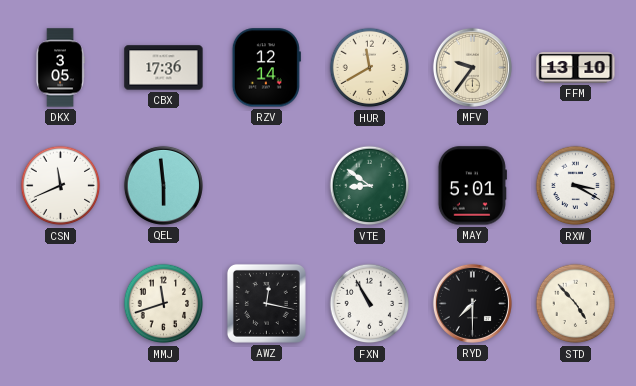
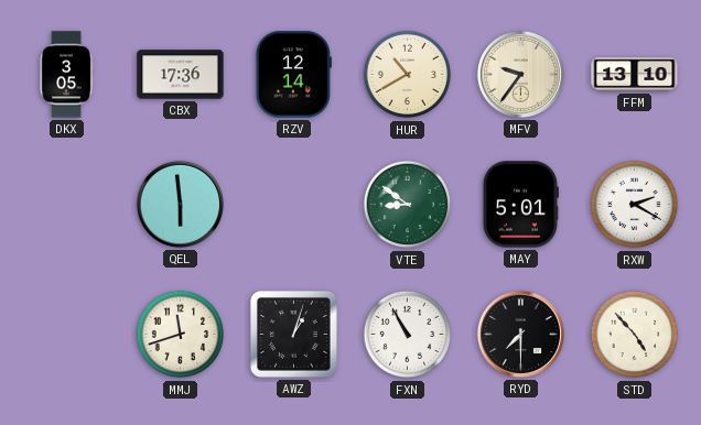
HUR: 11:40 -> 10:40
CSN: 11:41 -> none
RXW: 3:20 -> 2:20
AWZ: 12:17 -> 1:03
